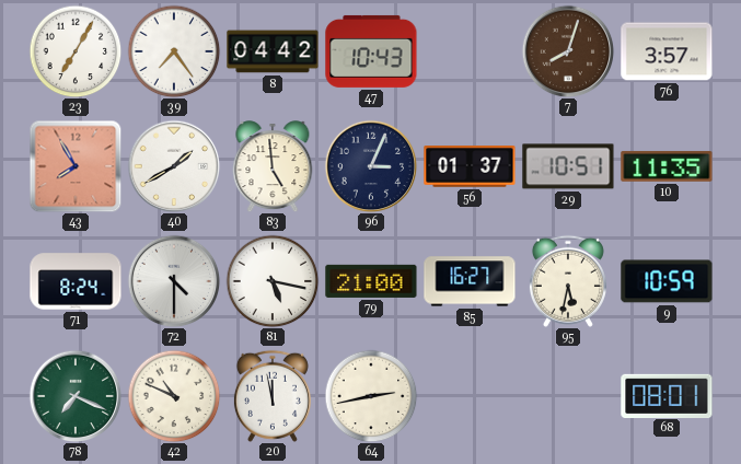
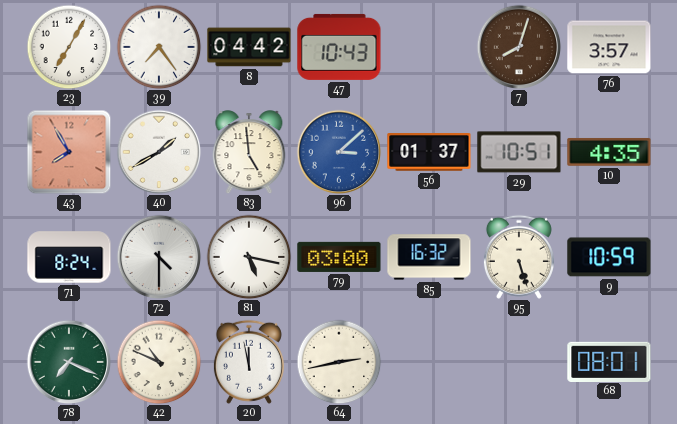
96: 3:04 -> 3:08
96 dial: navy -> blue
10: 11:35 -> 4:35
79: 21:00 -> 03:00
85: 16:27 -> 16:32
95: 5:32 -> 5:27
